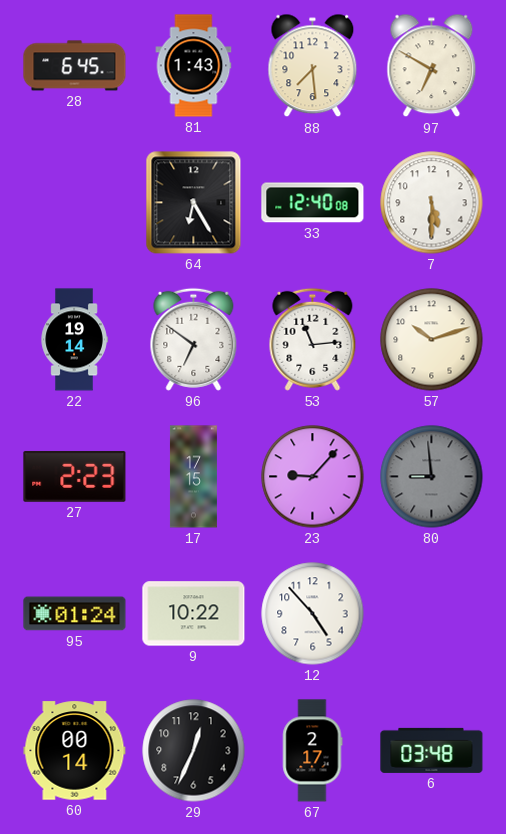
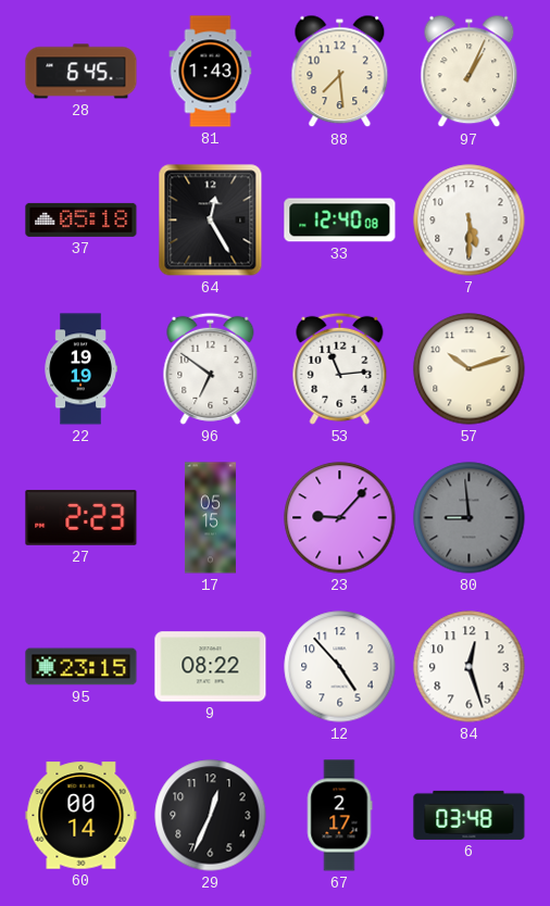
97: 6:50 -> 1:04
37: none -> 05:18
64: 6:25 -> 12:25
22: 19:14 -> 19:19
17: 17:15 -> 05:15
95: 01:24 -> 23:15
9: 10:22 -> 08:22
84: none -> 12:27
